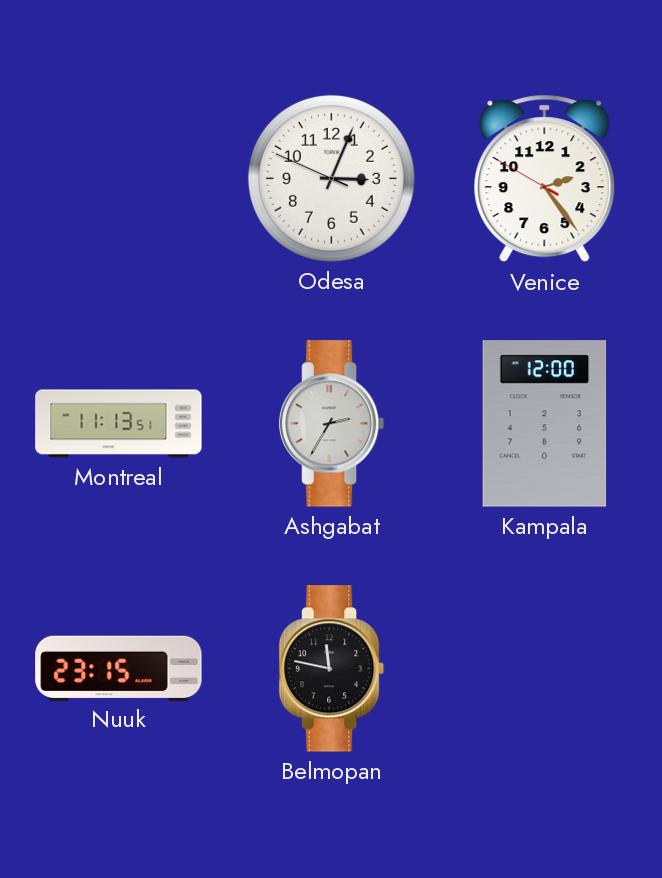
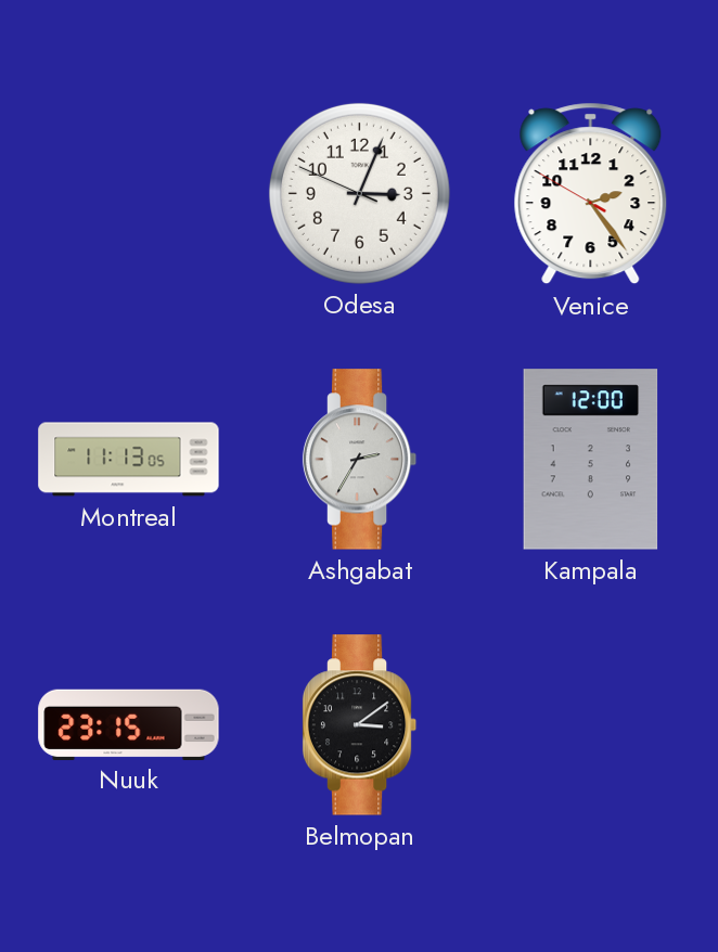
Montreal: 11:13:51 -> 11:13:05
Belmopan: 11:47 -> 3:09
